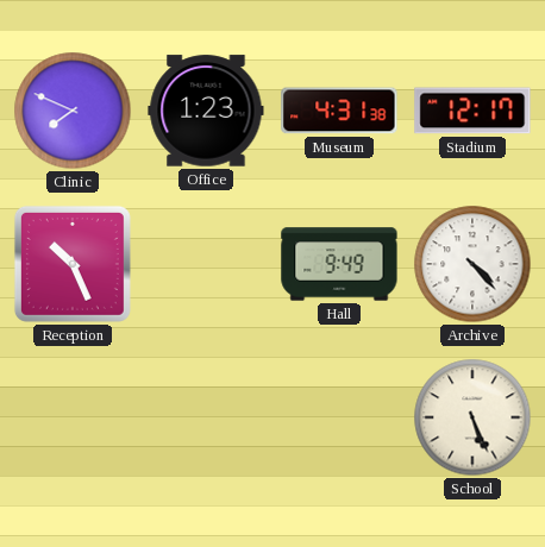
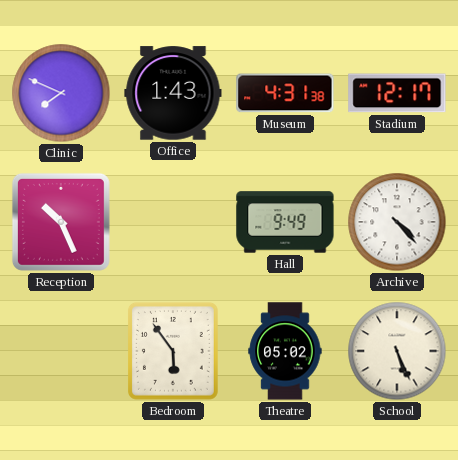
Office: 1:23 -> 1:43
Bedroom: none -> 5:54
Theatre: none -> 05:02
